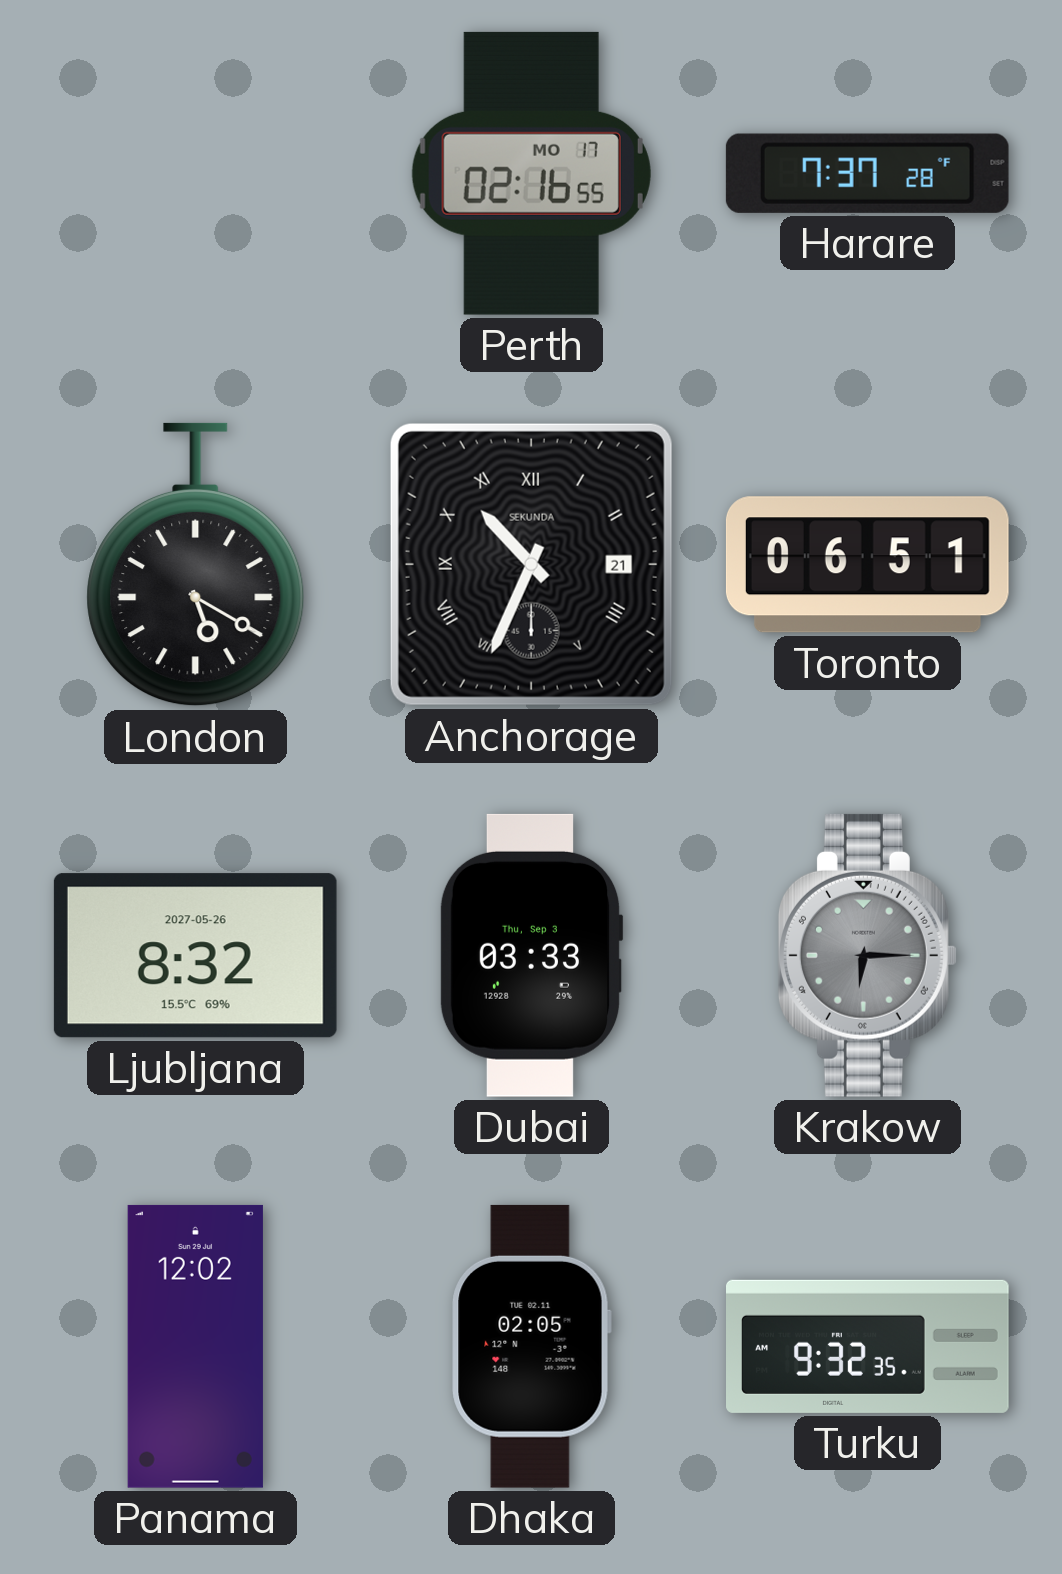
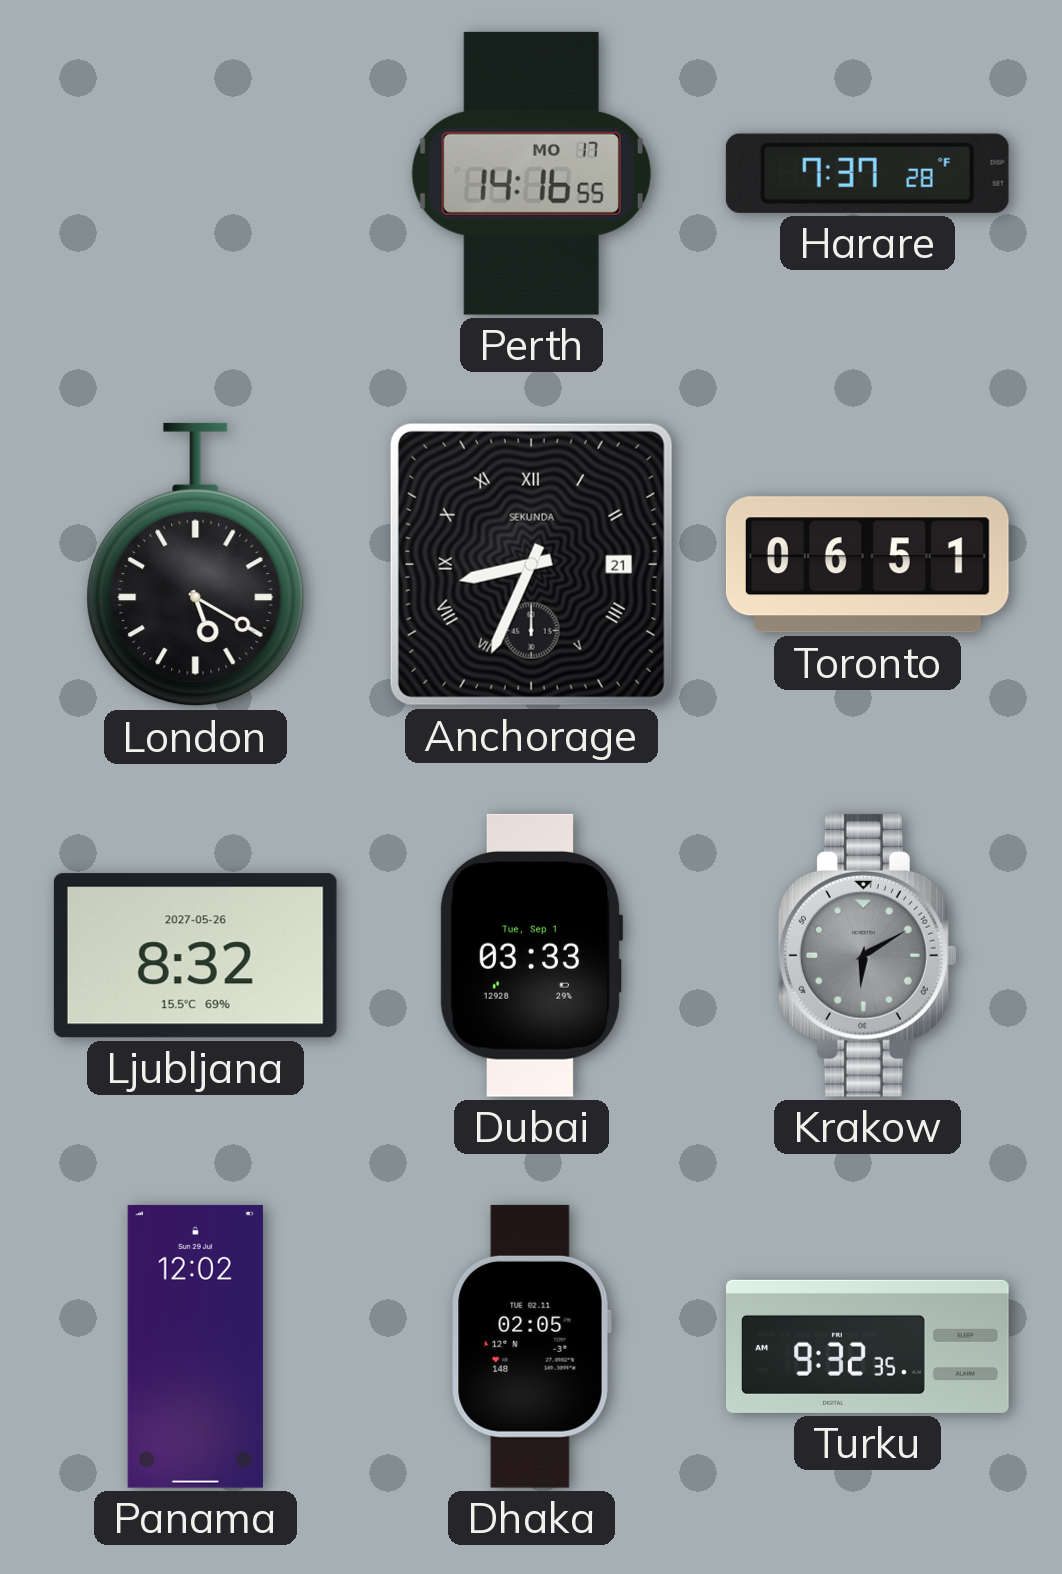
Perth: 02:16 -> 14:16
Anchorage: 10:34 -> 8:34
Dubai date: Thu, Sep 3 -> Tue, Sep 1
Krakow: 6:15 -> 6:10
